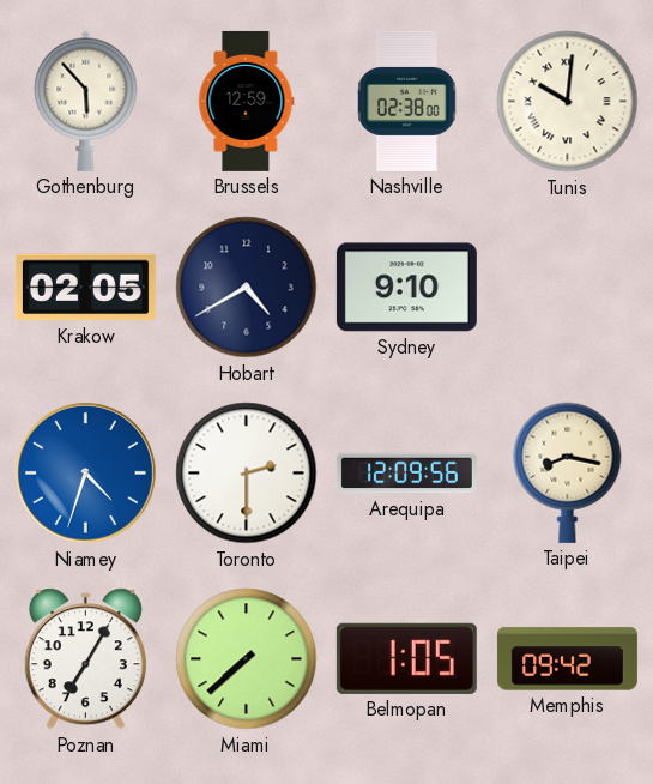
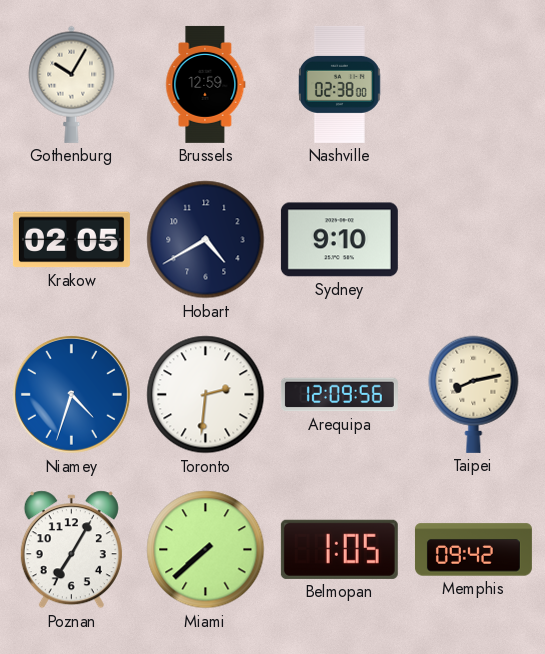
Gothenburg: 5:53 -> 10:05
Tunis: 10:01 -> none
Toronto: 2:30 -> 2:31
Taipei: 8:17 -> 8:13
